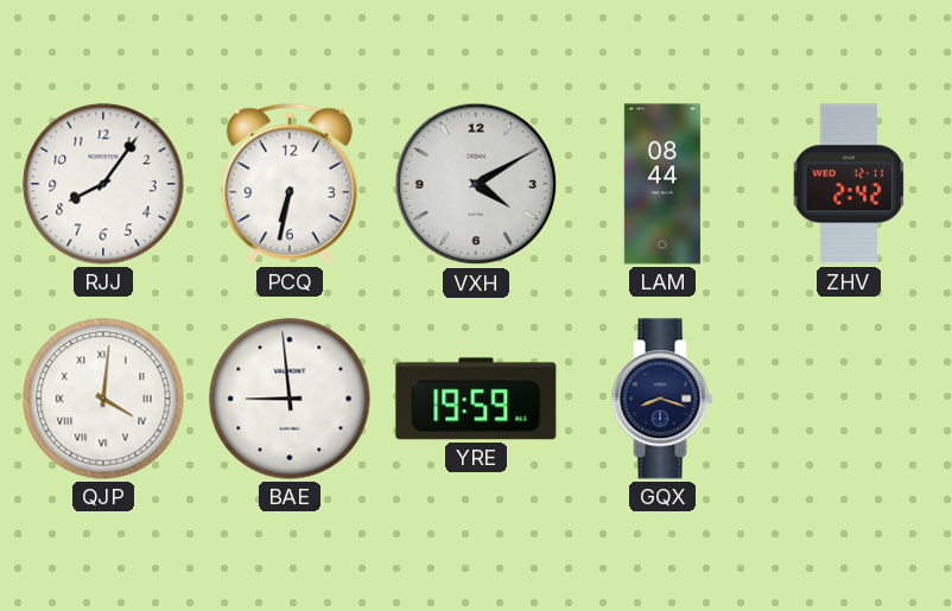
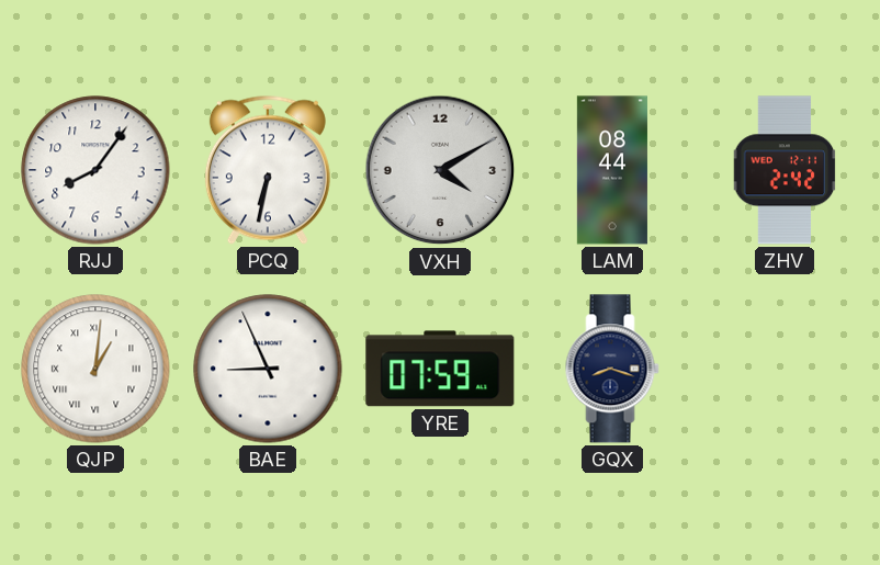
QJP: 4:01 -> 1:01
BAE: 8:59 -> 8:56
YRE: 19:59 -> 07:59
